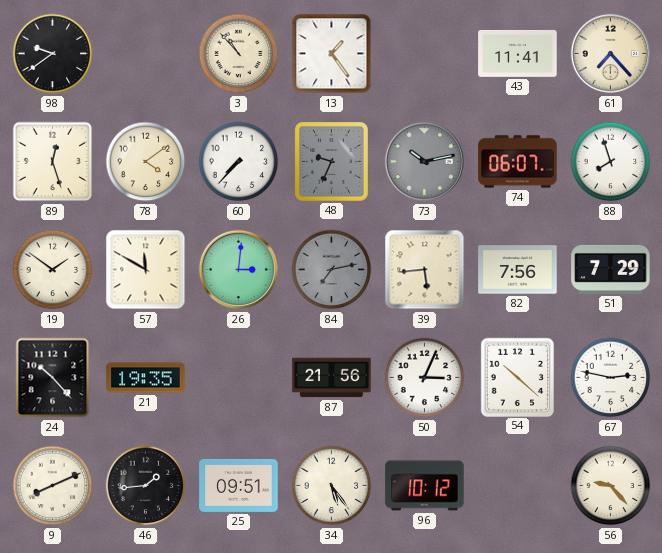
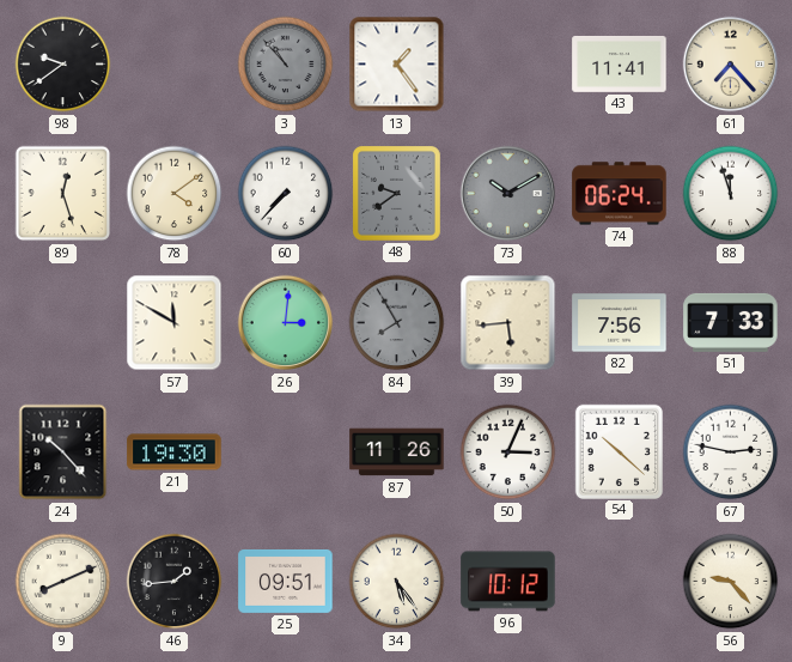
3 dial: cream -> grey
48: 9:34 -> 9:39
73: 10:13 -> 10:10
74: 06:07 -> 06:24
88: 7:57 -> 11:57
19: 1:51 -> none
84: 7:13 -> 7:55
51: 7:29 -> 7:33
21: 19:35 -> 19:30
87: 21:56 -> 11:26
